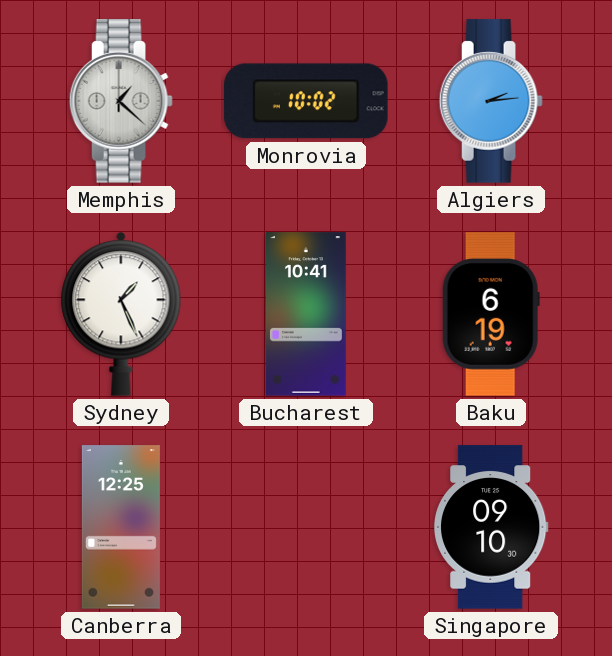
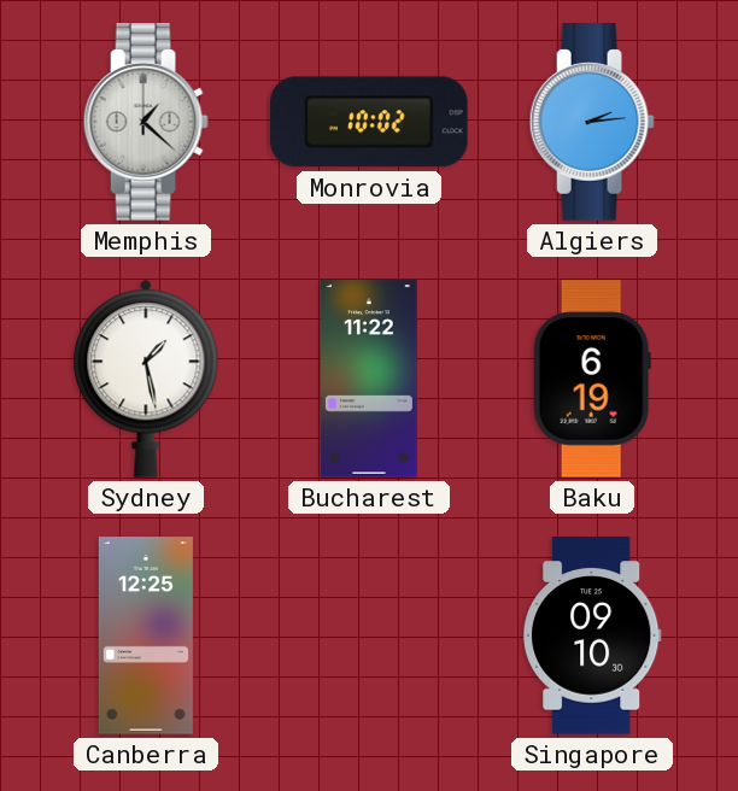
Sydney: 1:26 -> 1:28
Bucharest: 10:41 -> 11:22
